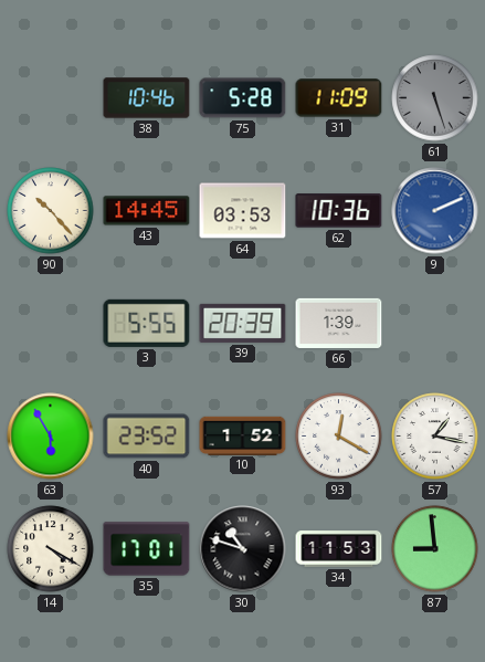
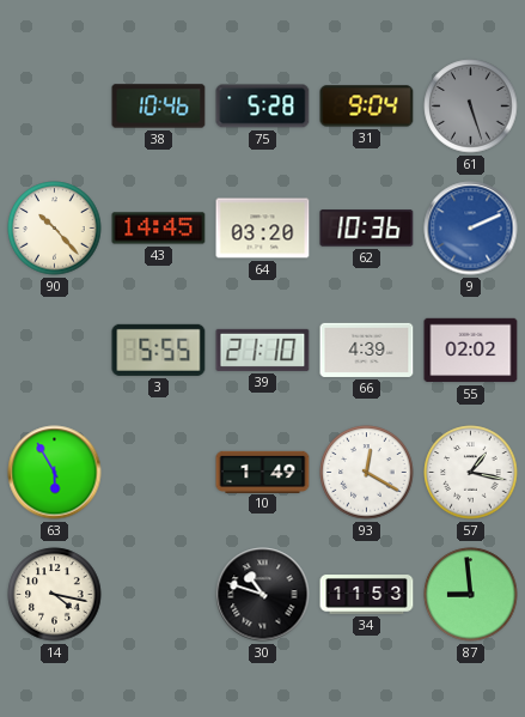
31: 11:09 -> 9:04
64: 03:53 -> 03:20
39: 20:39 -> 21:10
66: 1:39 -> 4:39
55: none -> 02:02
40: 23:52 -> none
10: 1:52 -> 1:49
14: 4:20 -> 4:17
35: 17:01 -> none
